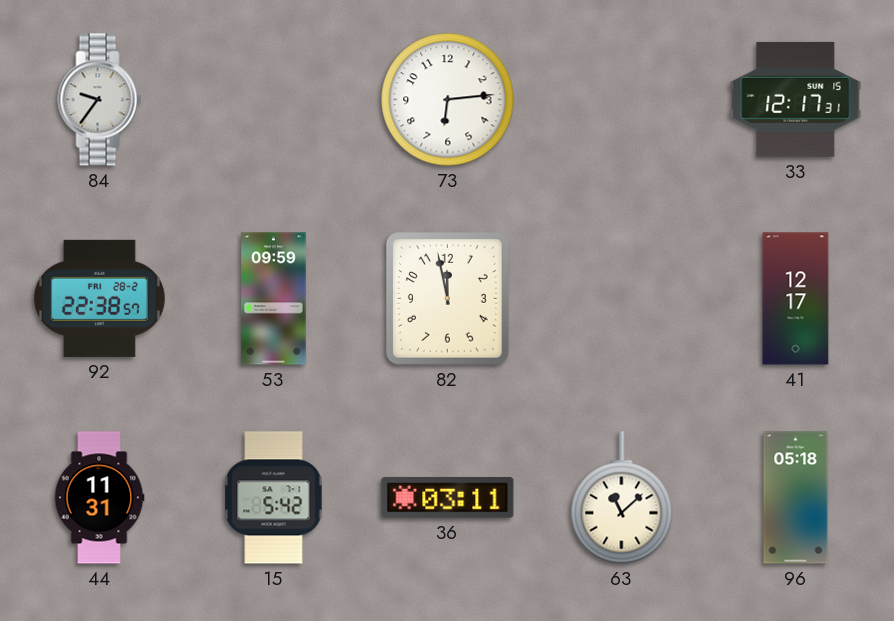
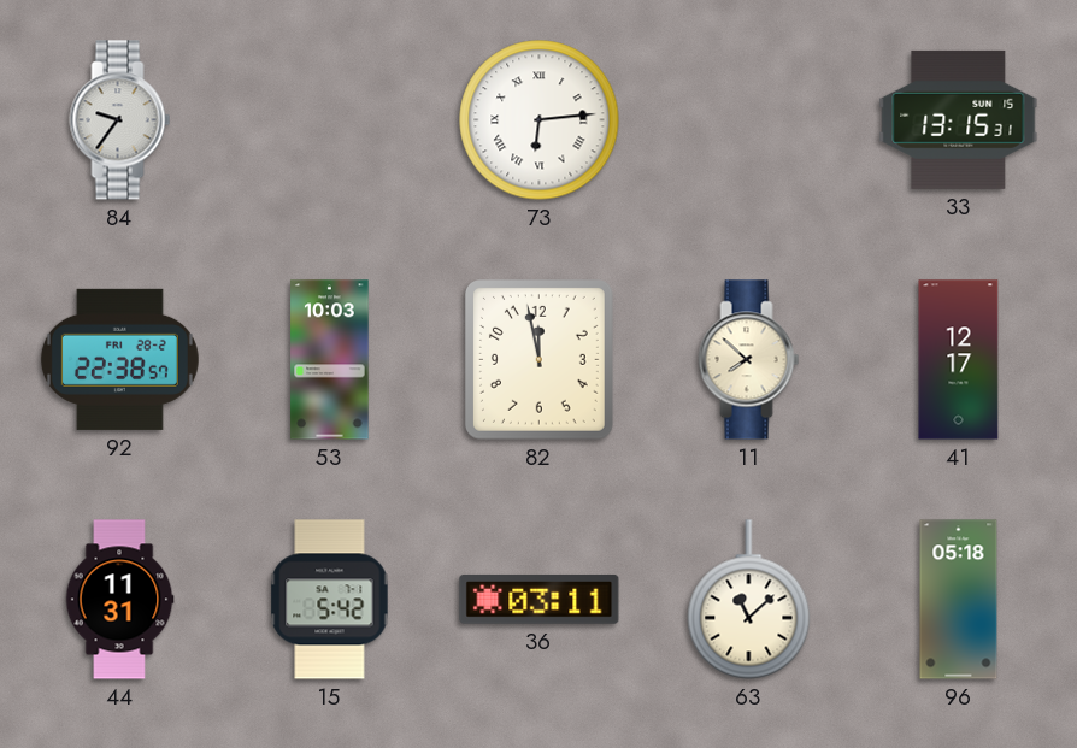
73 numerals: Arabic -> Roman
33: 12:17 -> 13:15
53: 09:59 -> 10:03
11: none -> 7:52
